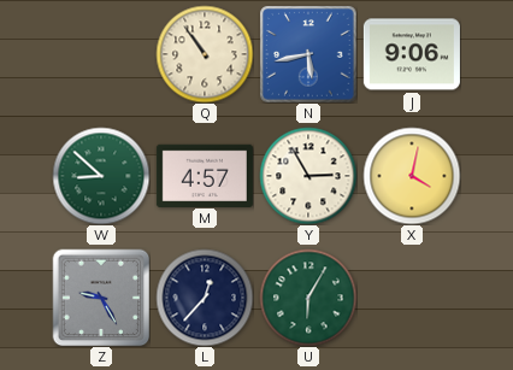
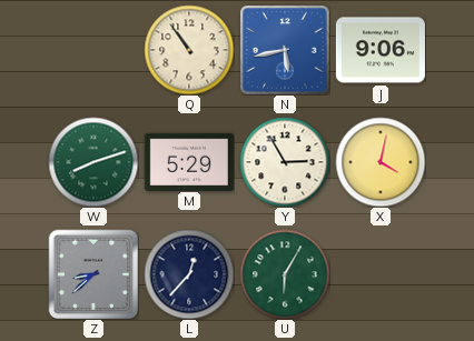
W: 8:52 -> 8:12
M: 4:57 -> 5:29
Z: 9:25 -> 8:38
